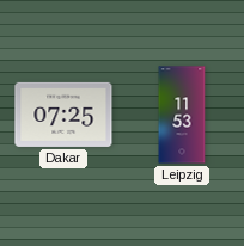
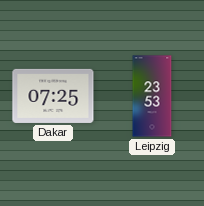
Leipzig: 11:53 -> 23:53
